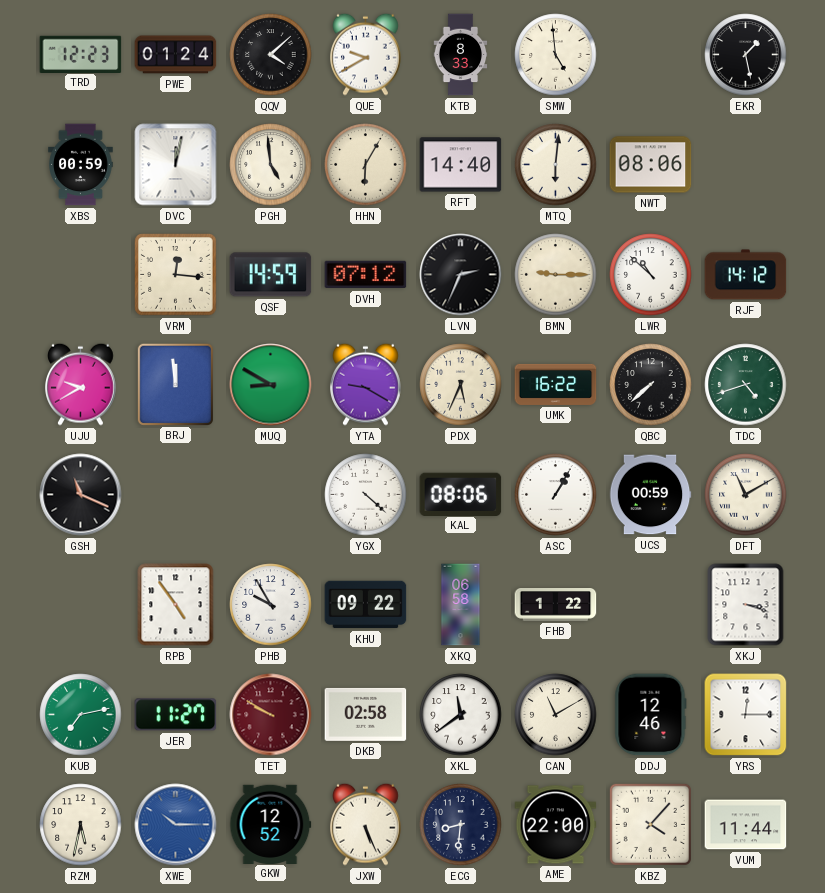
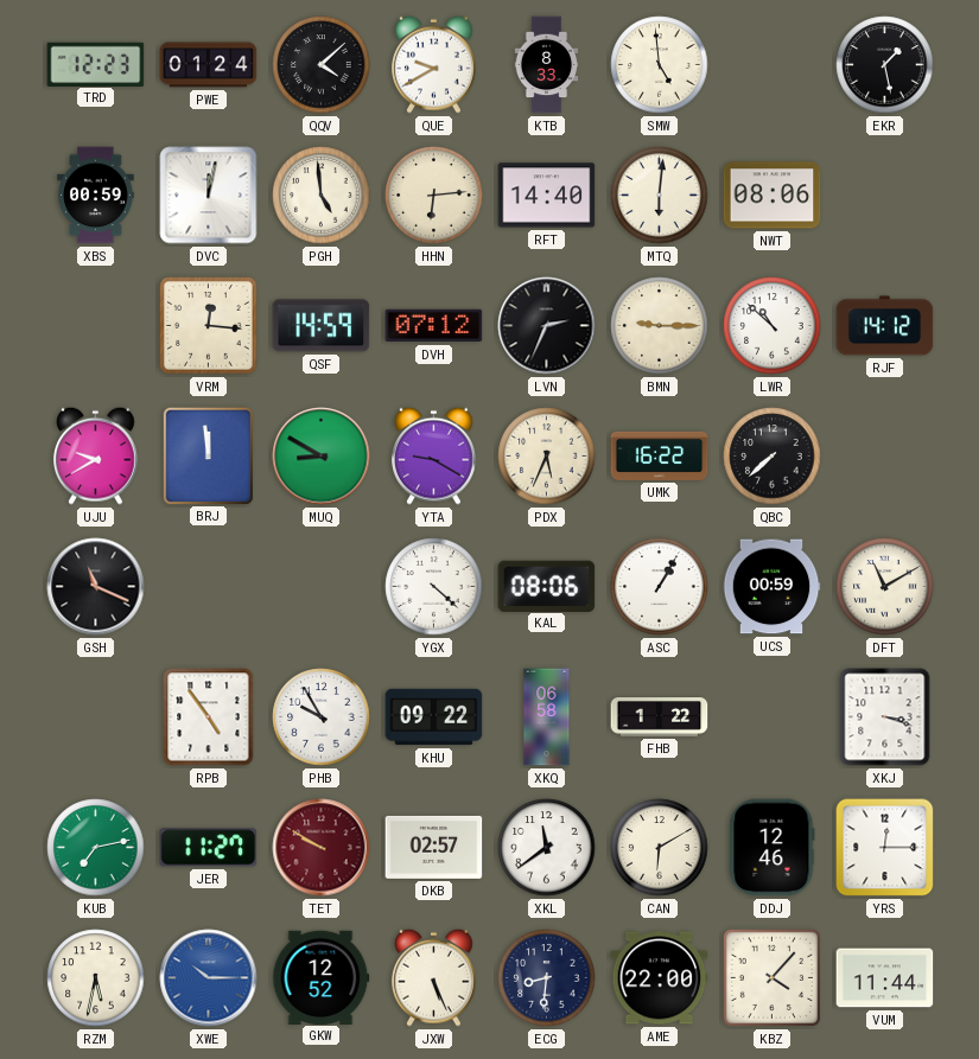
HHN: 6:05 -> 6:14
TDC: 4:42 -> none
DKB: 02:58 -> 02:57
CAN: 11:10 -> 6:10
